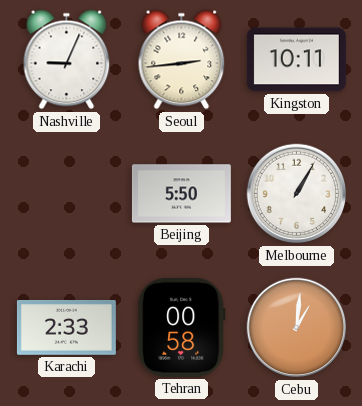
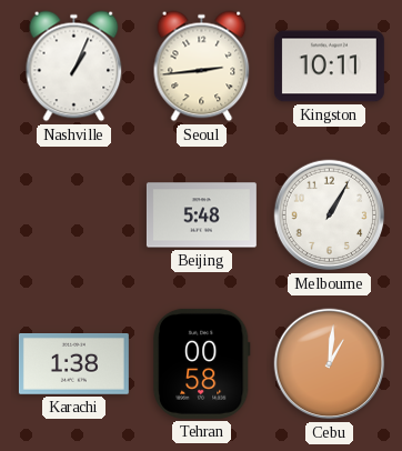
Nashville: 9:04 -> 1:04
Beijing: 5:50 -> 5:48
Karachi: 2:33 -> 1:38
